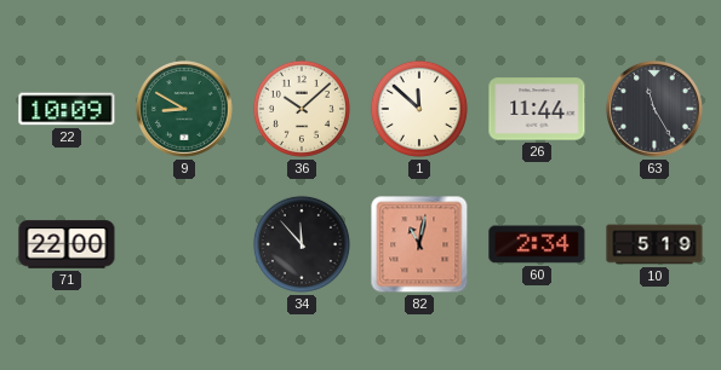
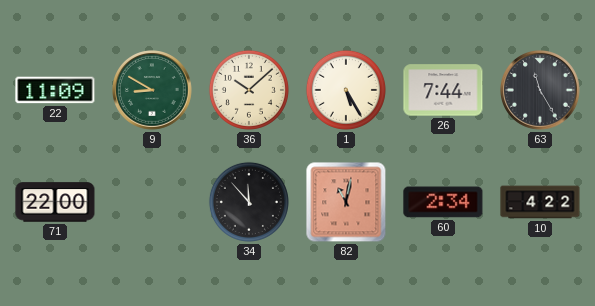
22: 10:09 -> 11:09
1: 11:52 -> 5:25
26: 11:44 -> 7:44
10: 5:19 -> 4:22
